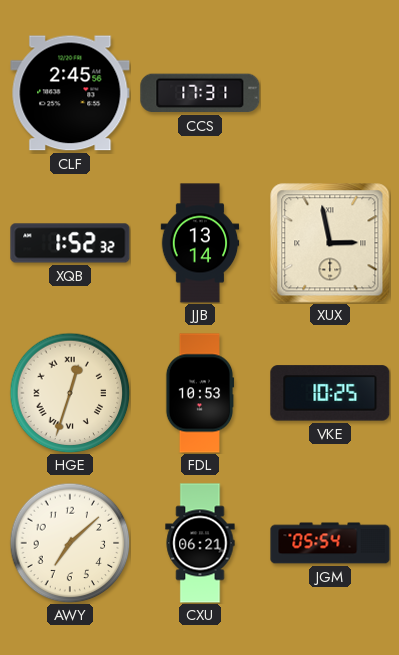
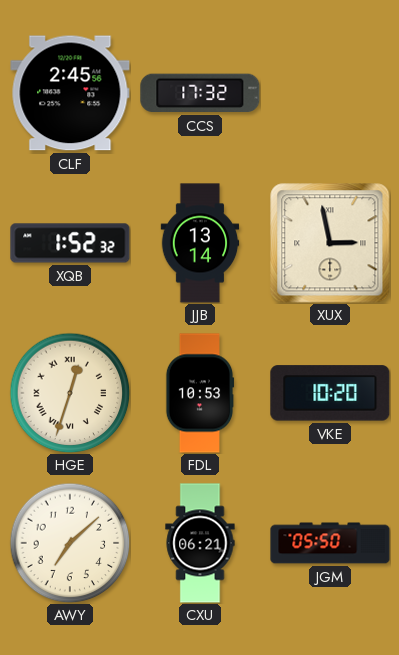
CCS: 17:31 -> 17:32
VKE: 10:25 -> 10:20
JGM: 05:54 -> 05:50
